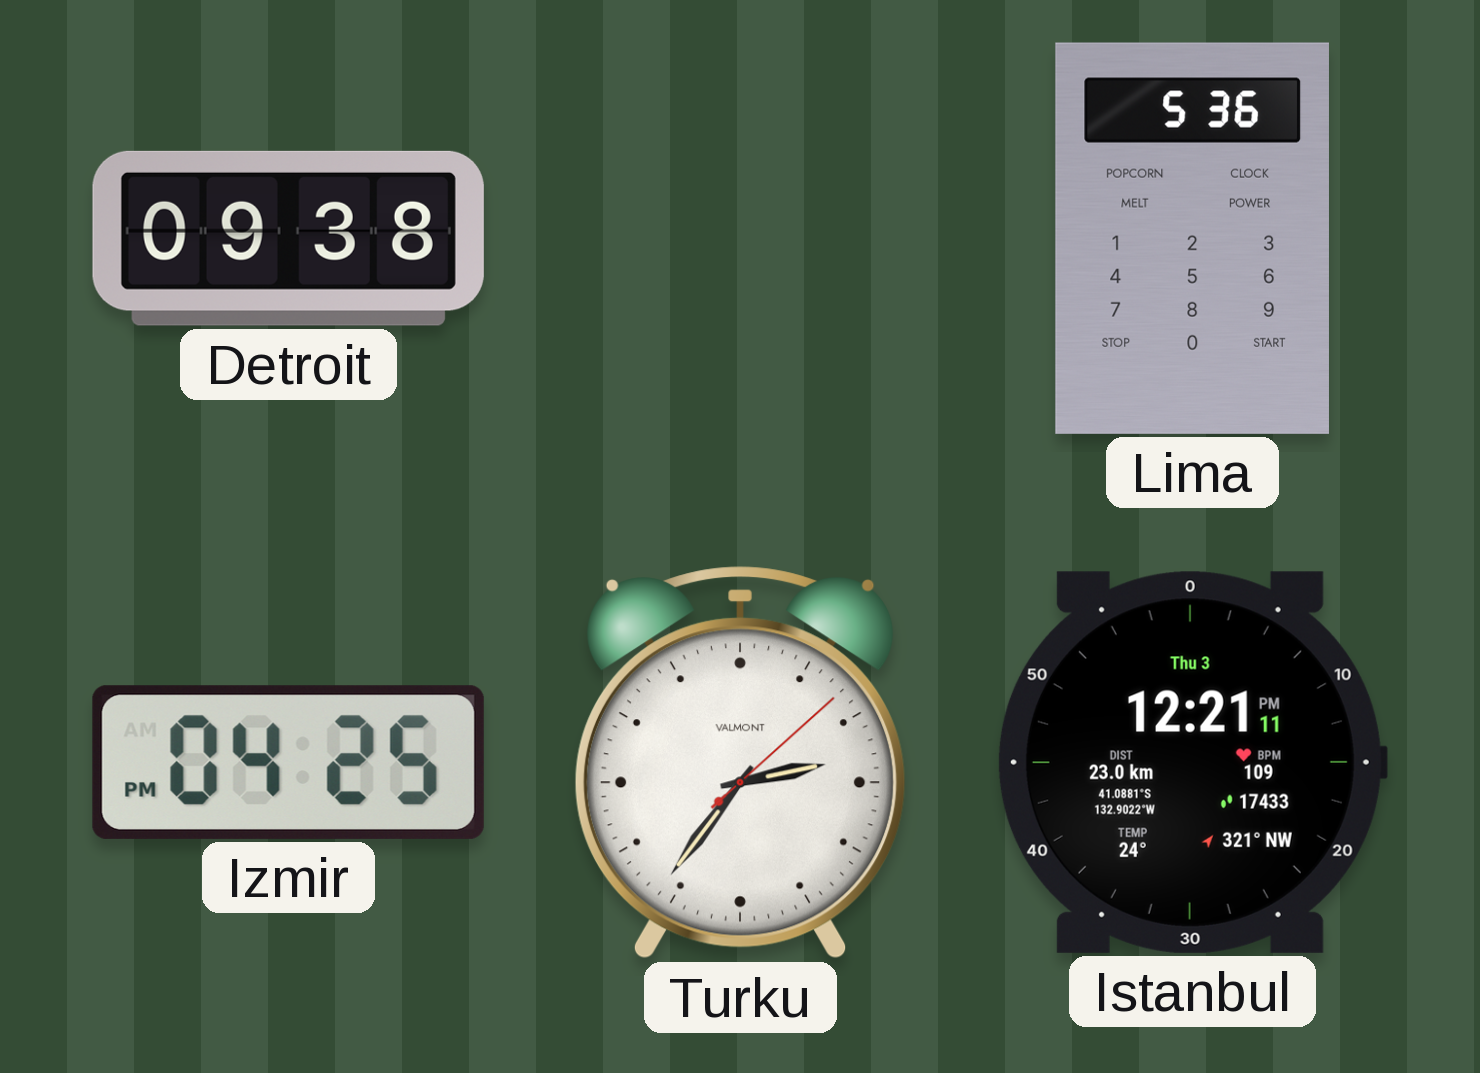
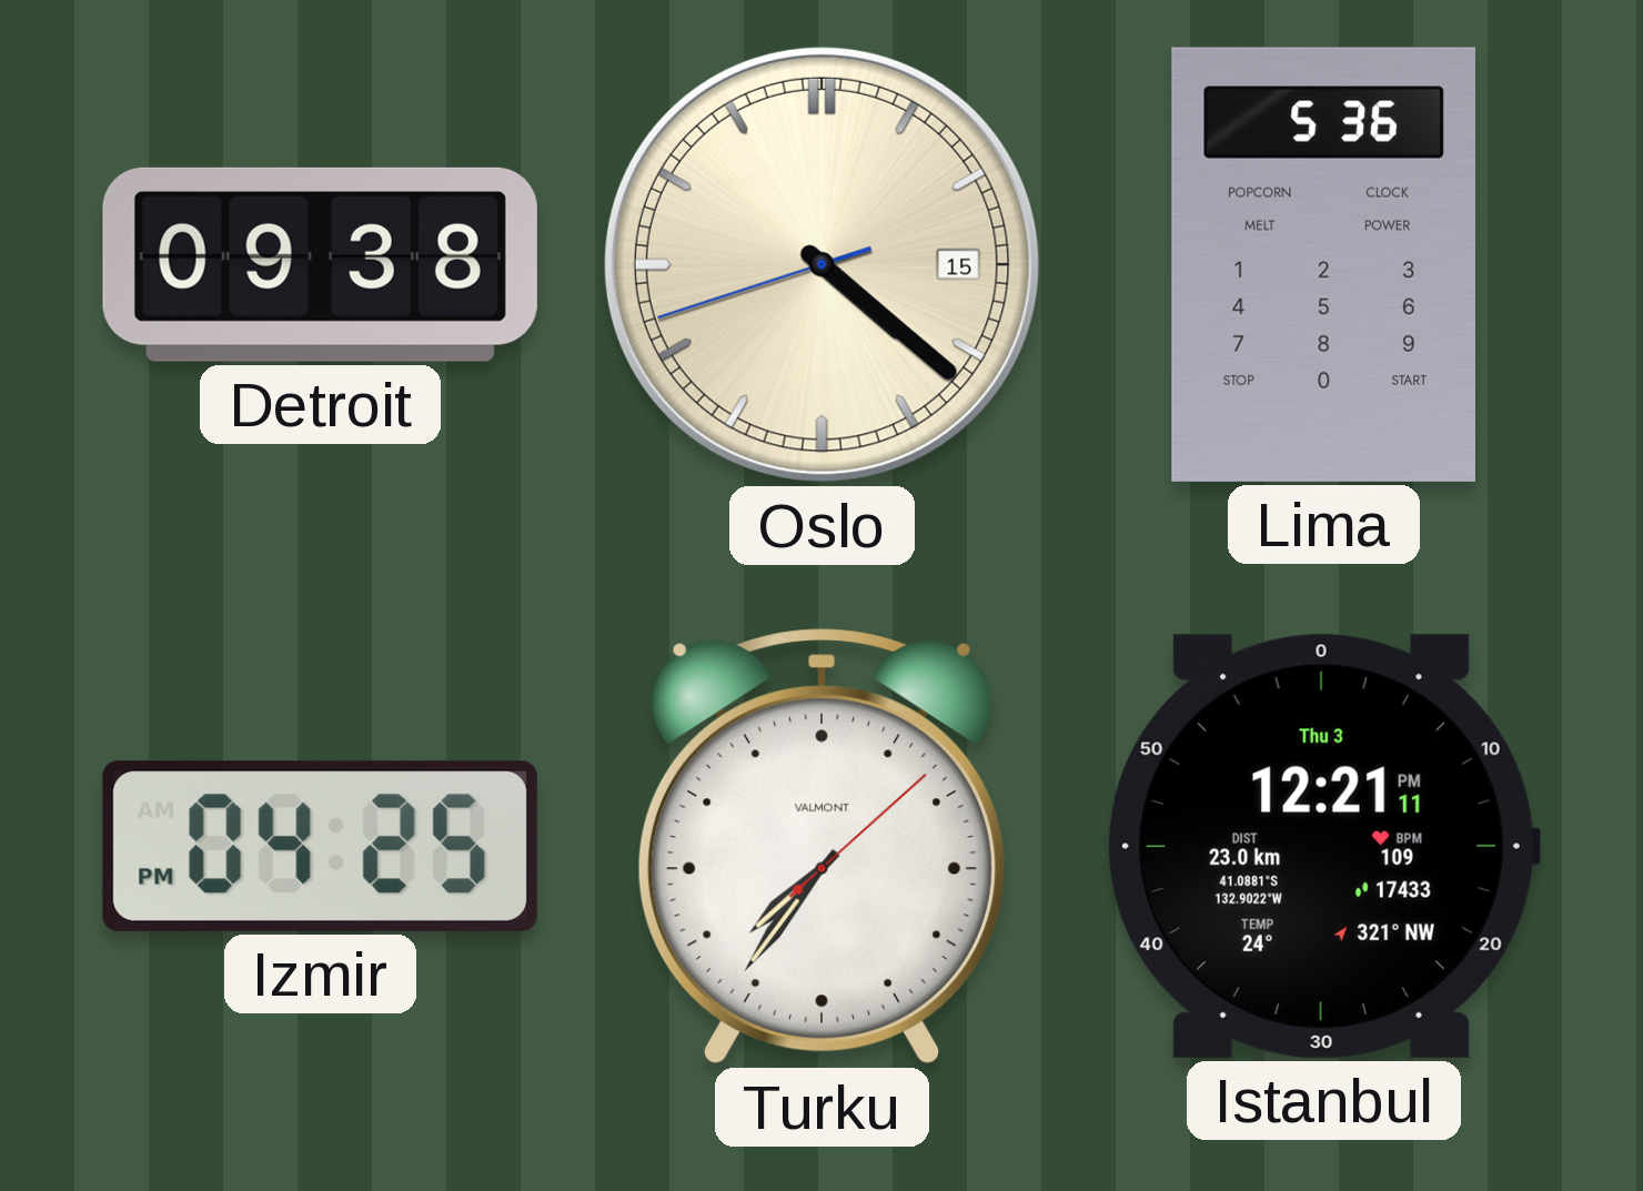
Oslo: none -> 4:21
Turku: 2:36 -> 7:36
